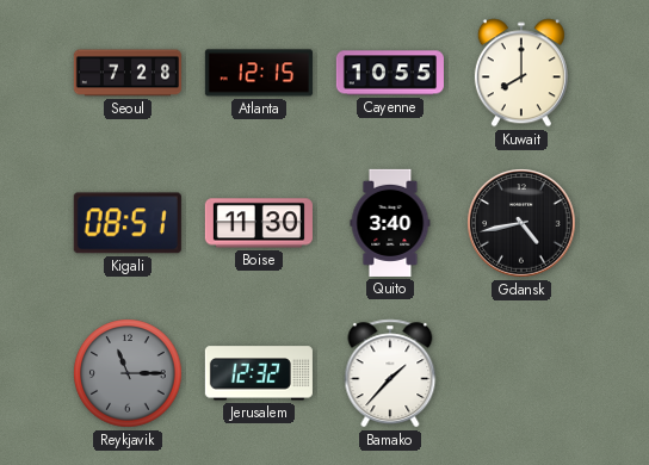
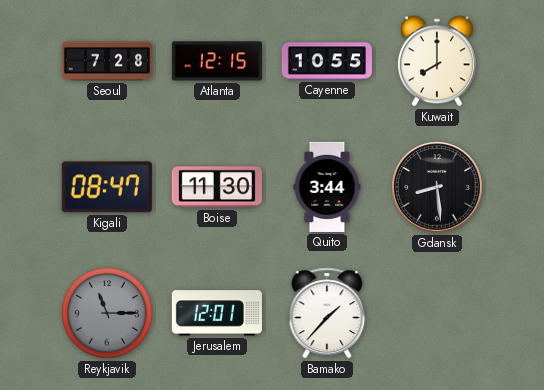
Kigali: 08:51 -> 08:47
Quito: 3:40 -> 3:44
Gdansk: 4:43 -> 8:29
Jerusalem: 12:32 -> 12:01
